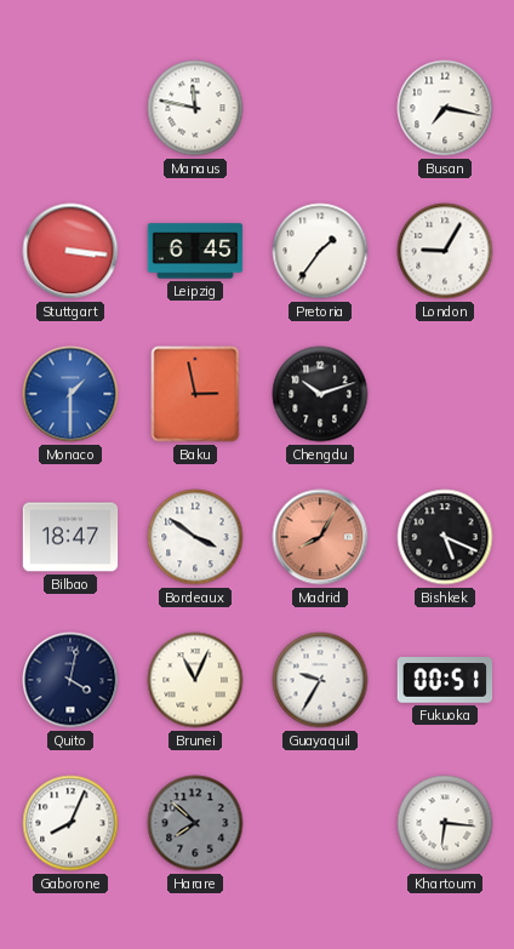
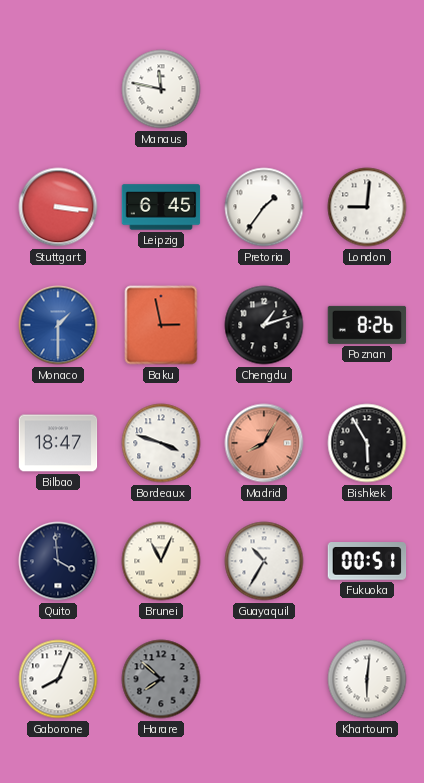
Busan: 7:17 -> none
London: 9:05 -> 9:01
Chengdu: 10:12 -> 1:12
Poznan: none -> 8:26
Bordeaux: 3:51 -> 3:48
Bishkek: 5:19 -> 5:55
Quito: 4:02 -> 3:59
Guayaquil: 9:35 -> 10:35
Khartoum: 6:16 -> 6:01
